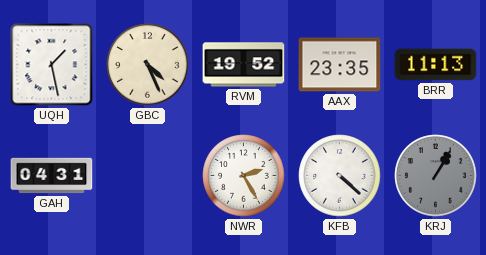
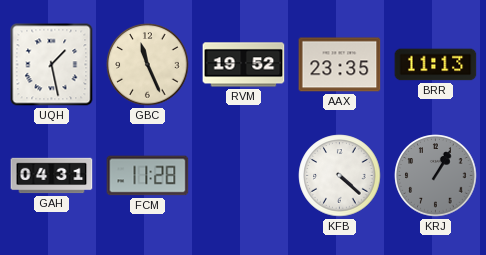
GBC: 4:26 -> 11:26
FCM: none -> 11:28
NWR: 2:25 -> none
